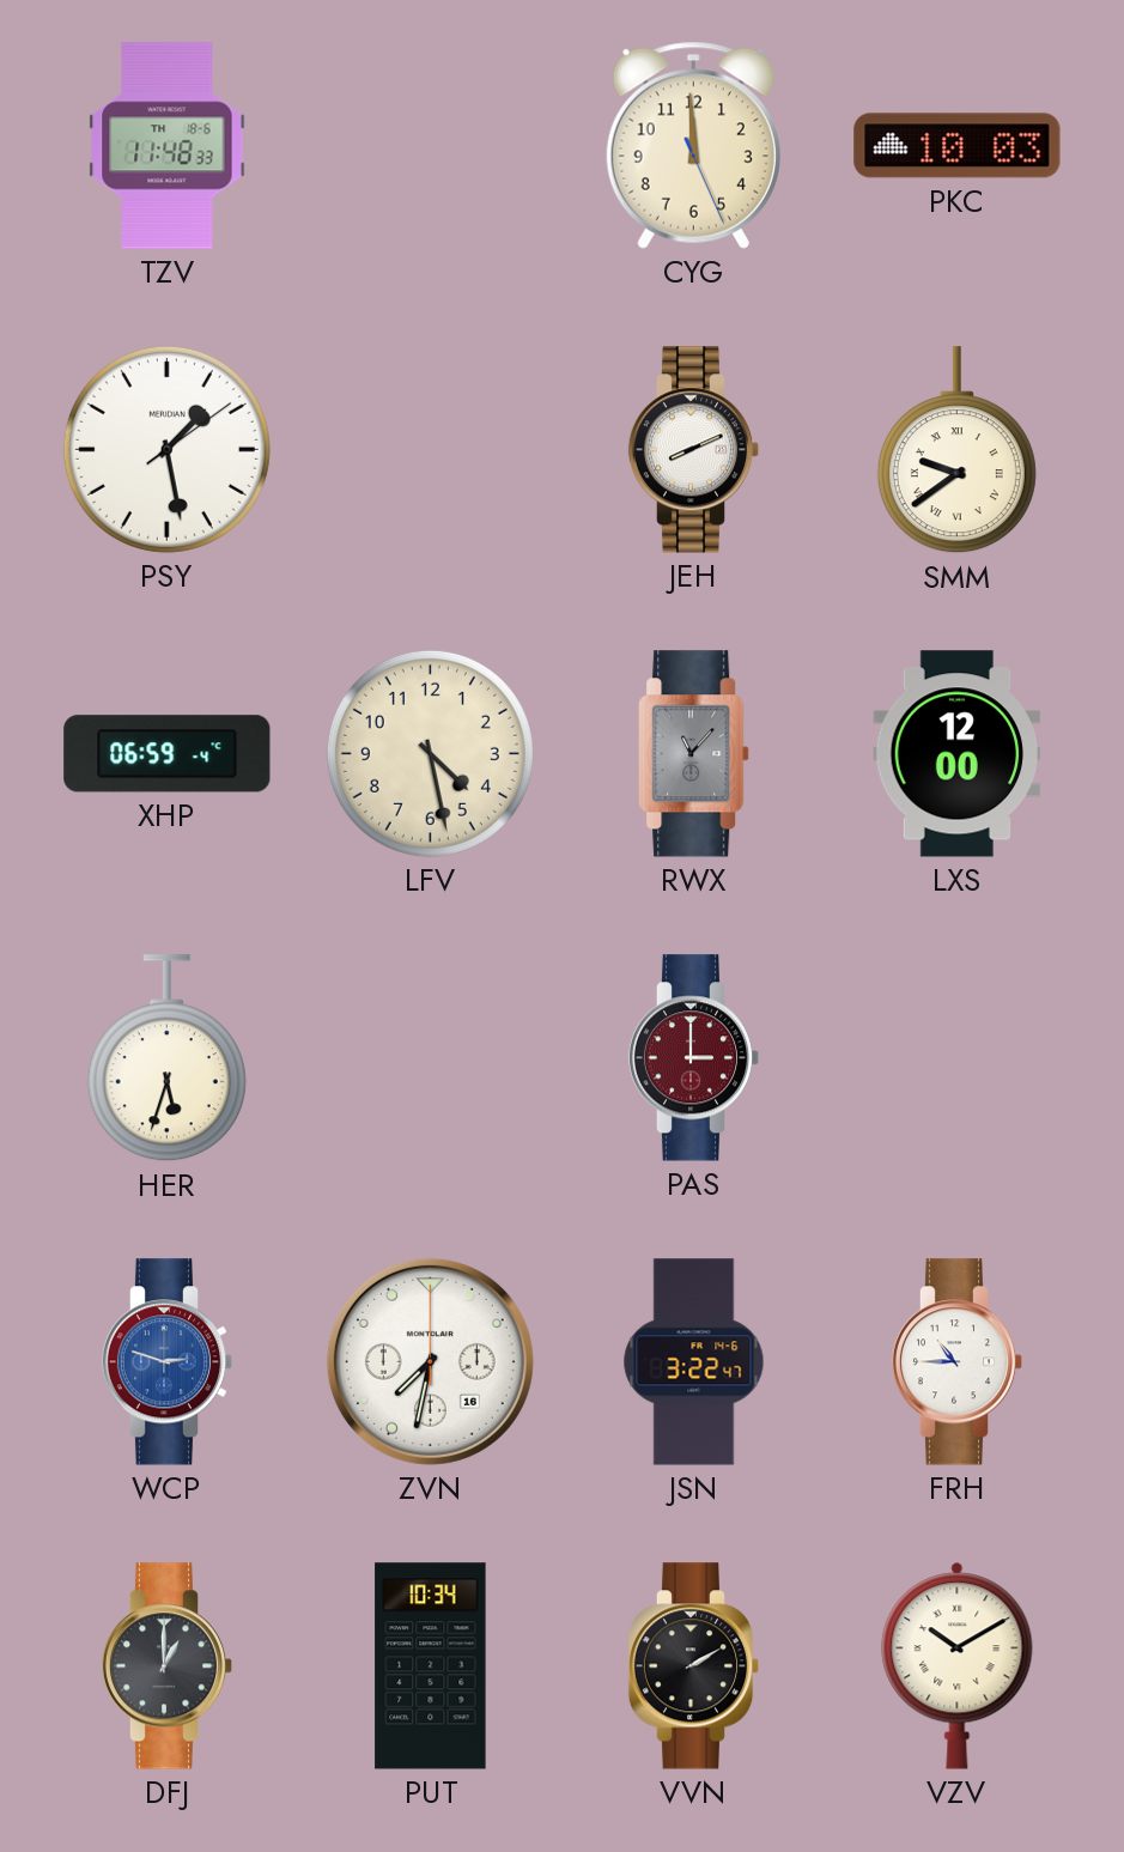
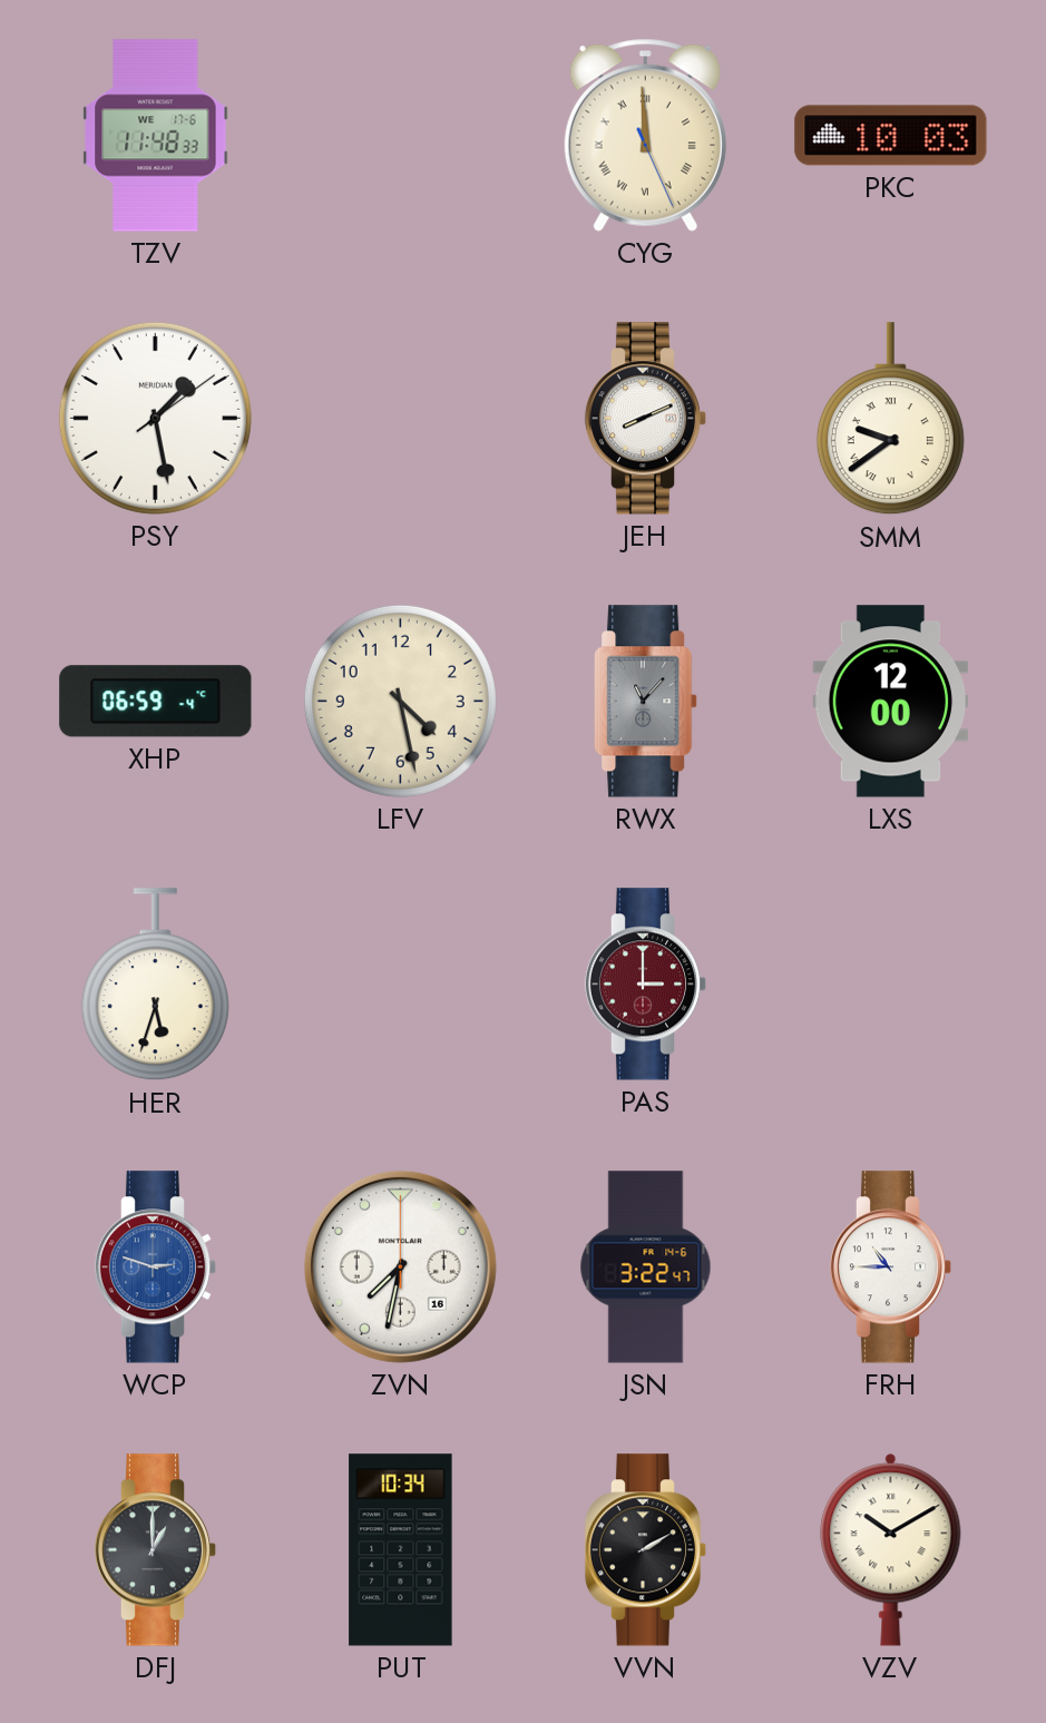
TZV date: TH 18-6 -> WE 17-6
CYG numerals: Arabic -> Roman
